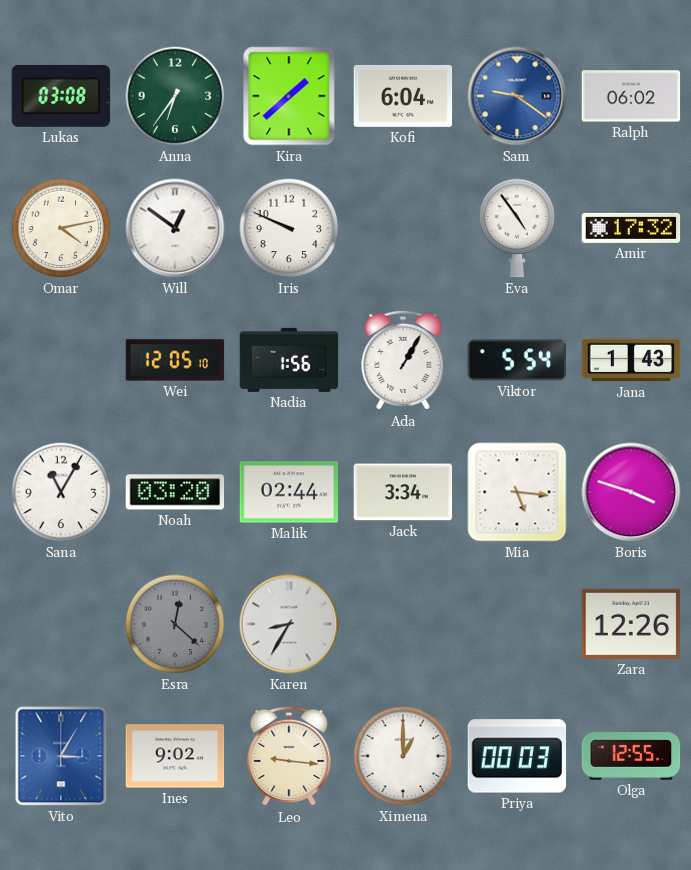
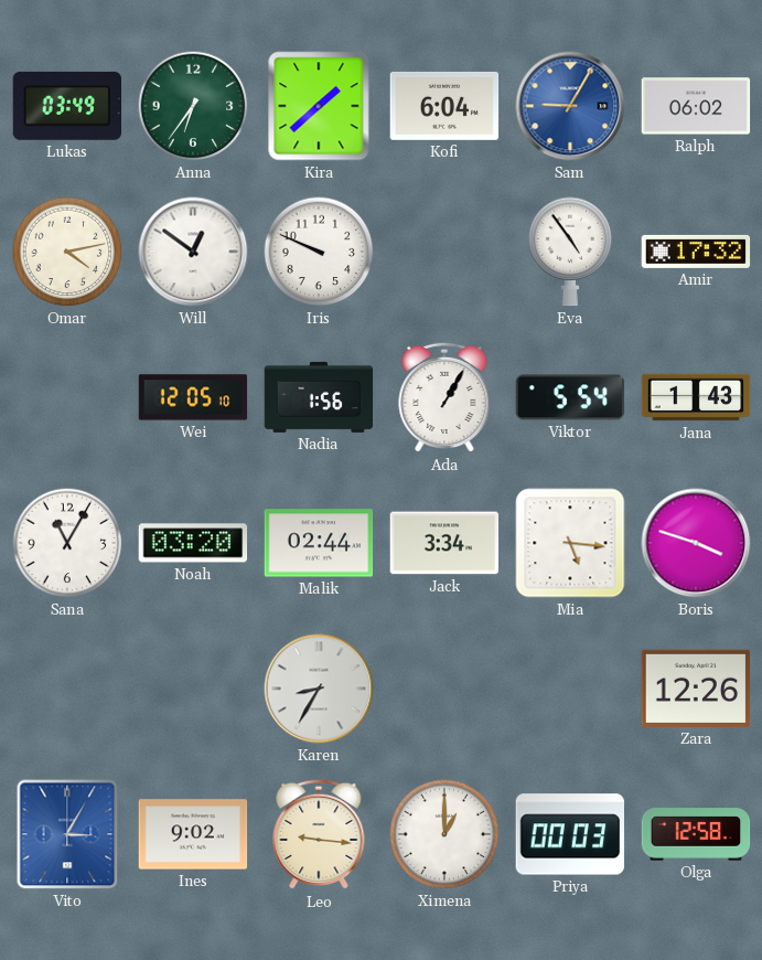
Lukas: 03:08 -> 03:49
Sam: 9:21 -> 9:05
Esra: 12:22 -> none
Olga: 12:55 -> 12:58
